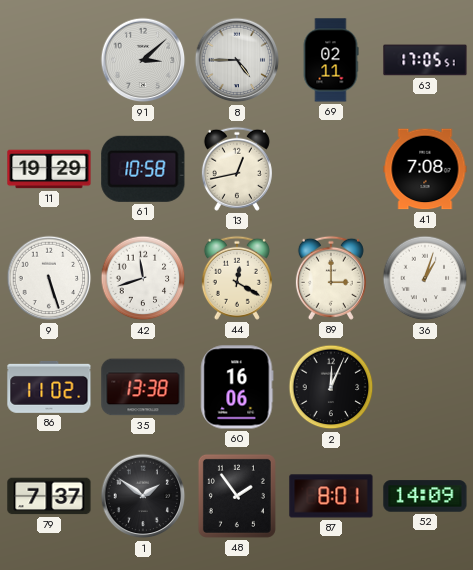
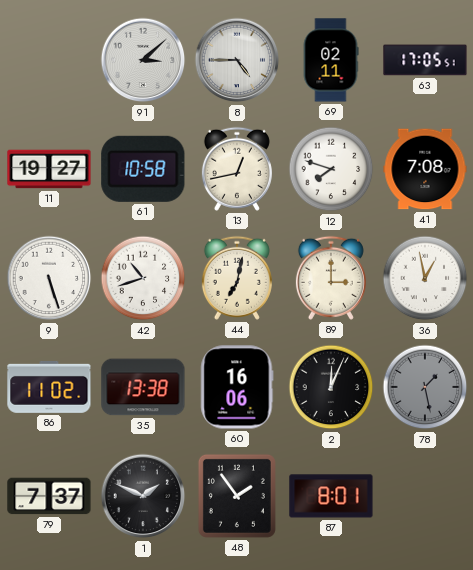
11: 19:29 -> 19:27
12: none -> 7:48
42: 11:42 -> 10:42
44: 12:20 -> 7:02
36: 1:03 -> 12:58
78: none -> 1:28
1: 1:51 -> 1:49
52: 14:09 -> none
